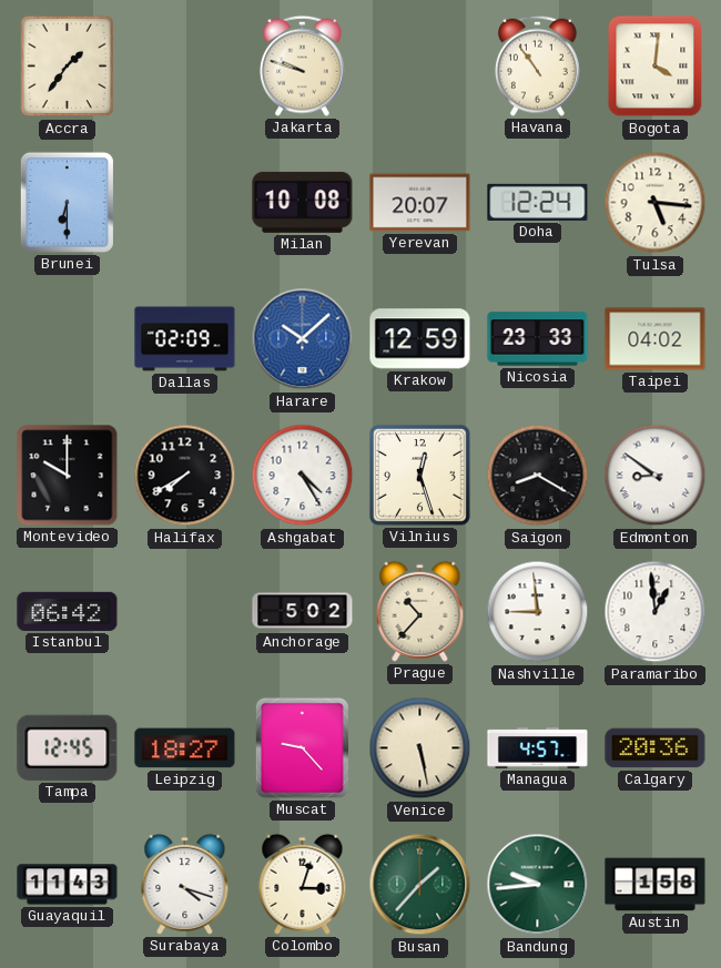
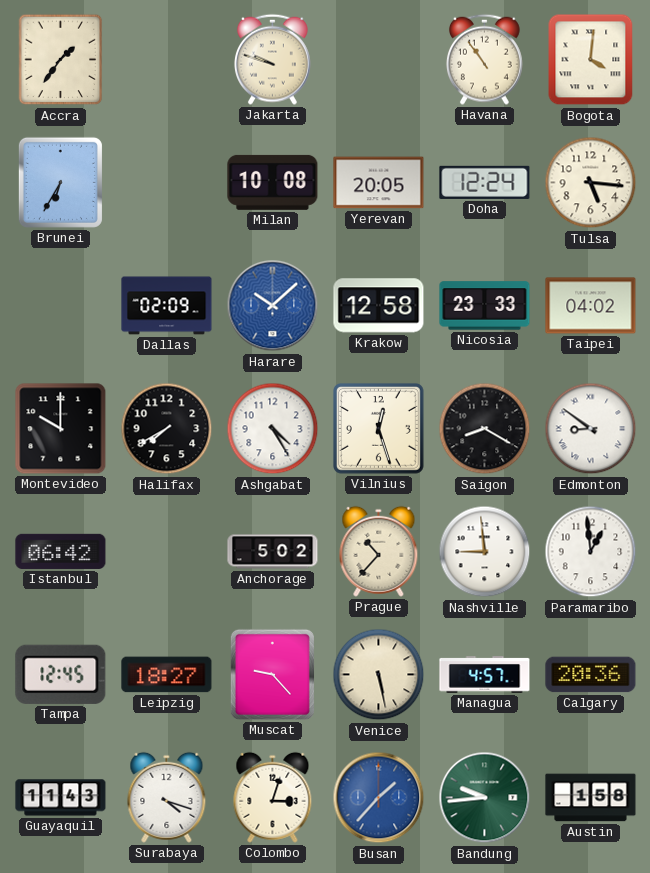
Brunei: 6:30 -> 6:35
Yerevan: 20:07 -> 20:05
Krakow: 12:59 -> 12:58
Busan dial: green -> blue
